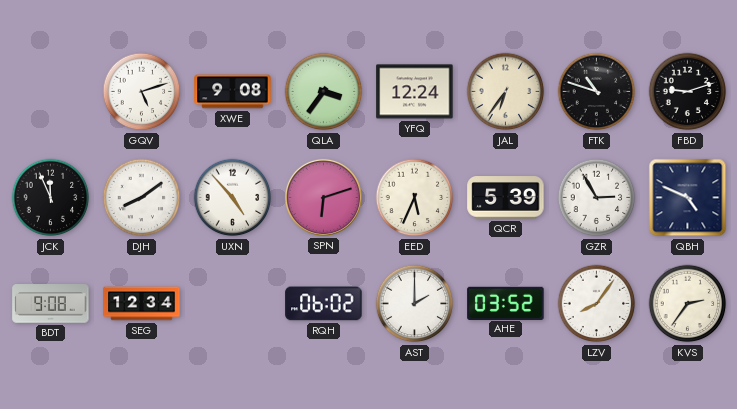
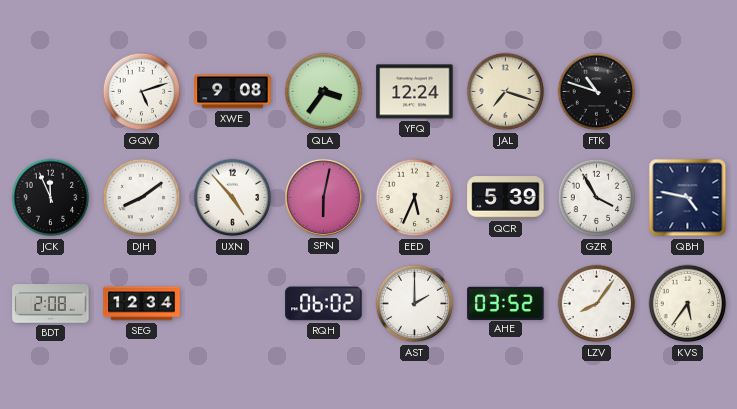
JAL: 6:36 -> 7:18
FBD: 9:12 -> none
SPN: 6:12 -> 6:02
GZR: 2:55 -> 3:55
QBH: 4:49 -> 4:47
BDT: 9:08 -> 2:08
KVS: 2:36 -> 5:36
